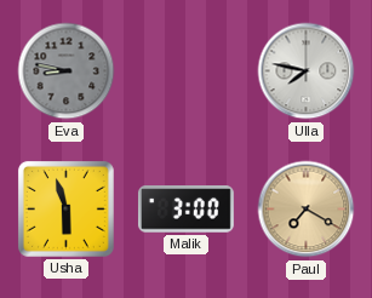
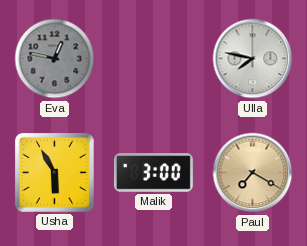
Eva: 8:47 -> 12:47
Usha: 5:57 -> 5:55
